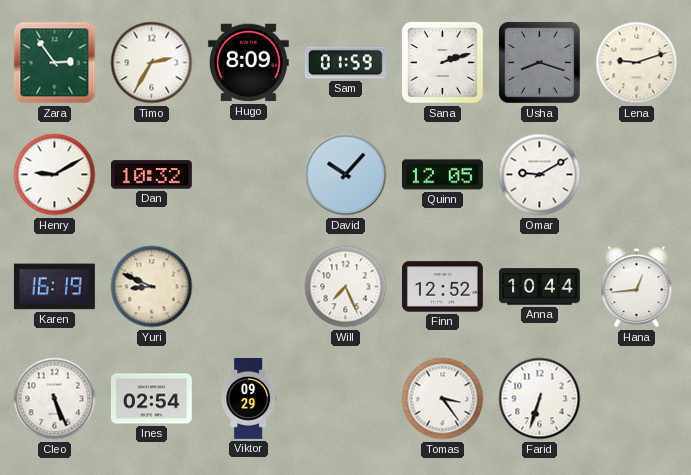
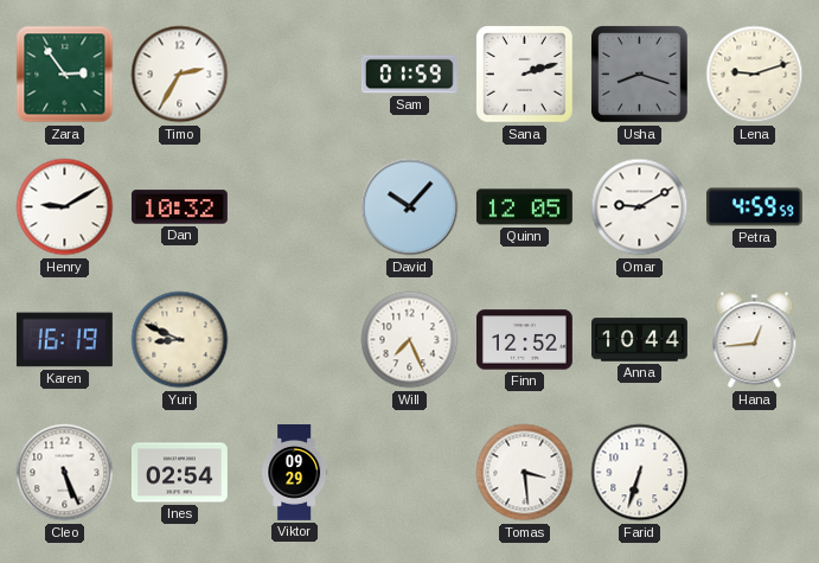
Hugo: 8:09 -> none
Petra: none -> 4:59
Tomas: 3:24 -> 3:29
